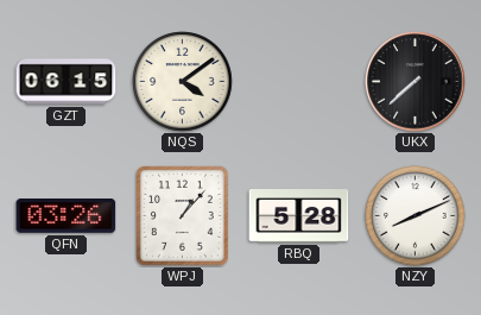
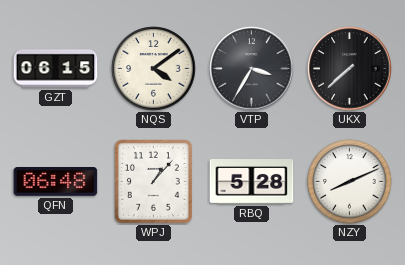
VTP: none -> 3:35
QFN: 03:26 -> 06:48
